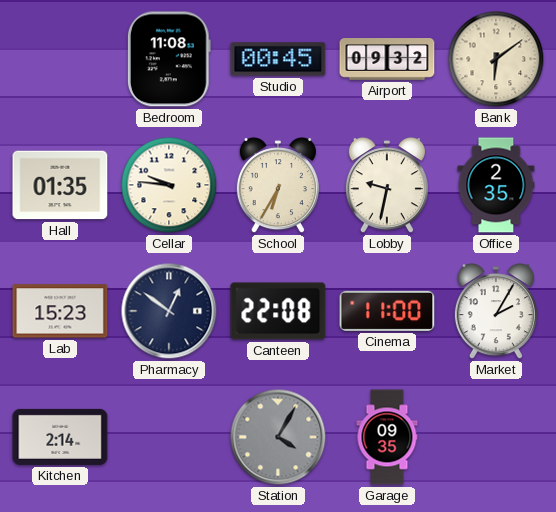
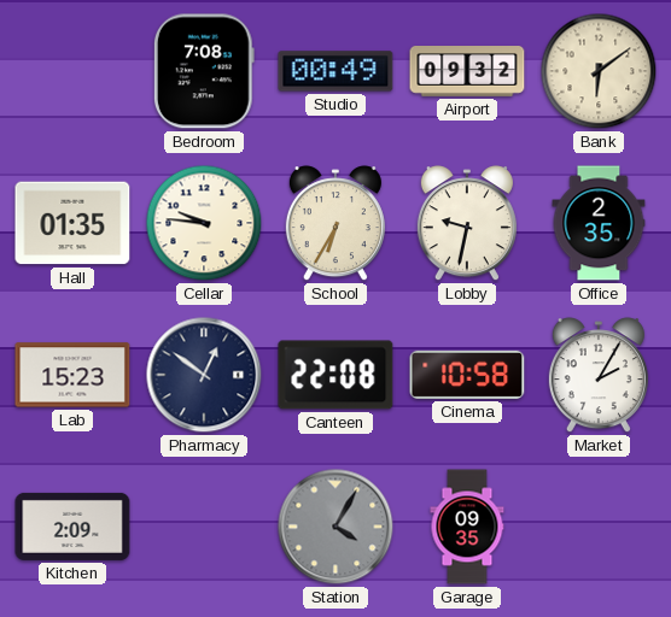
Bedroom: 11:08 -> 7:08
Studio: 00:45 -> 00:49
Cinema: 11:00 -> 10:58
Kitchen: 2:14 -> 2:09
